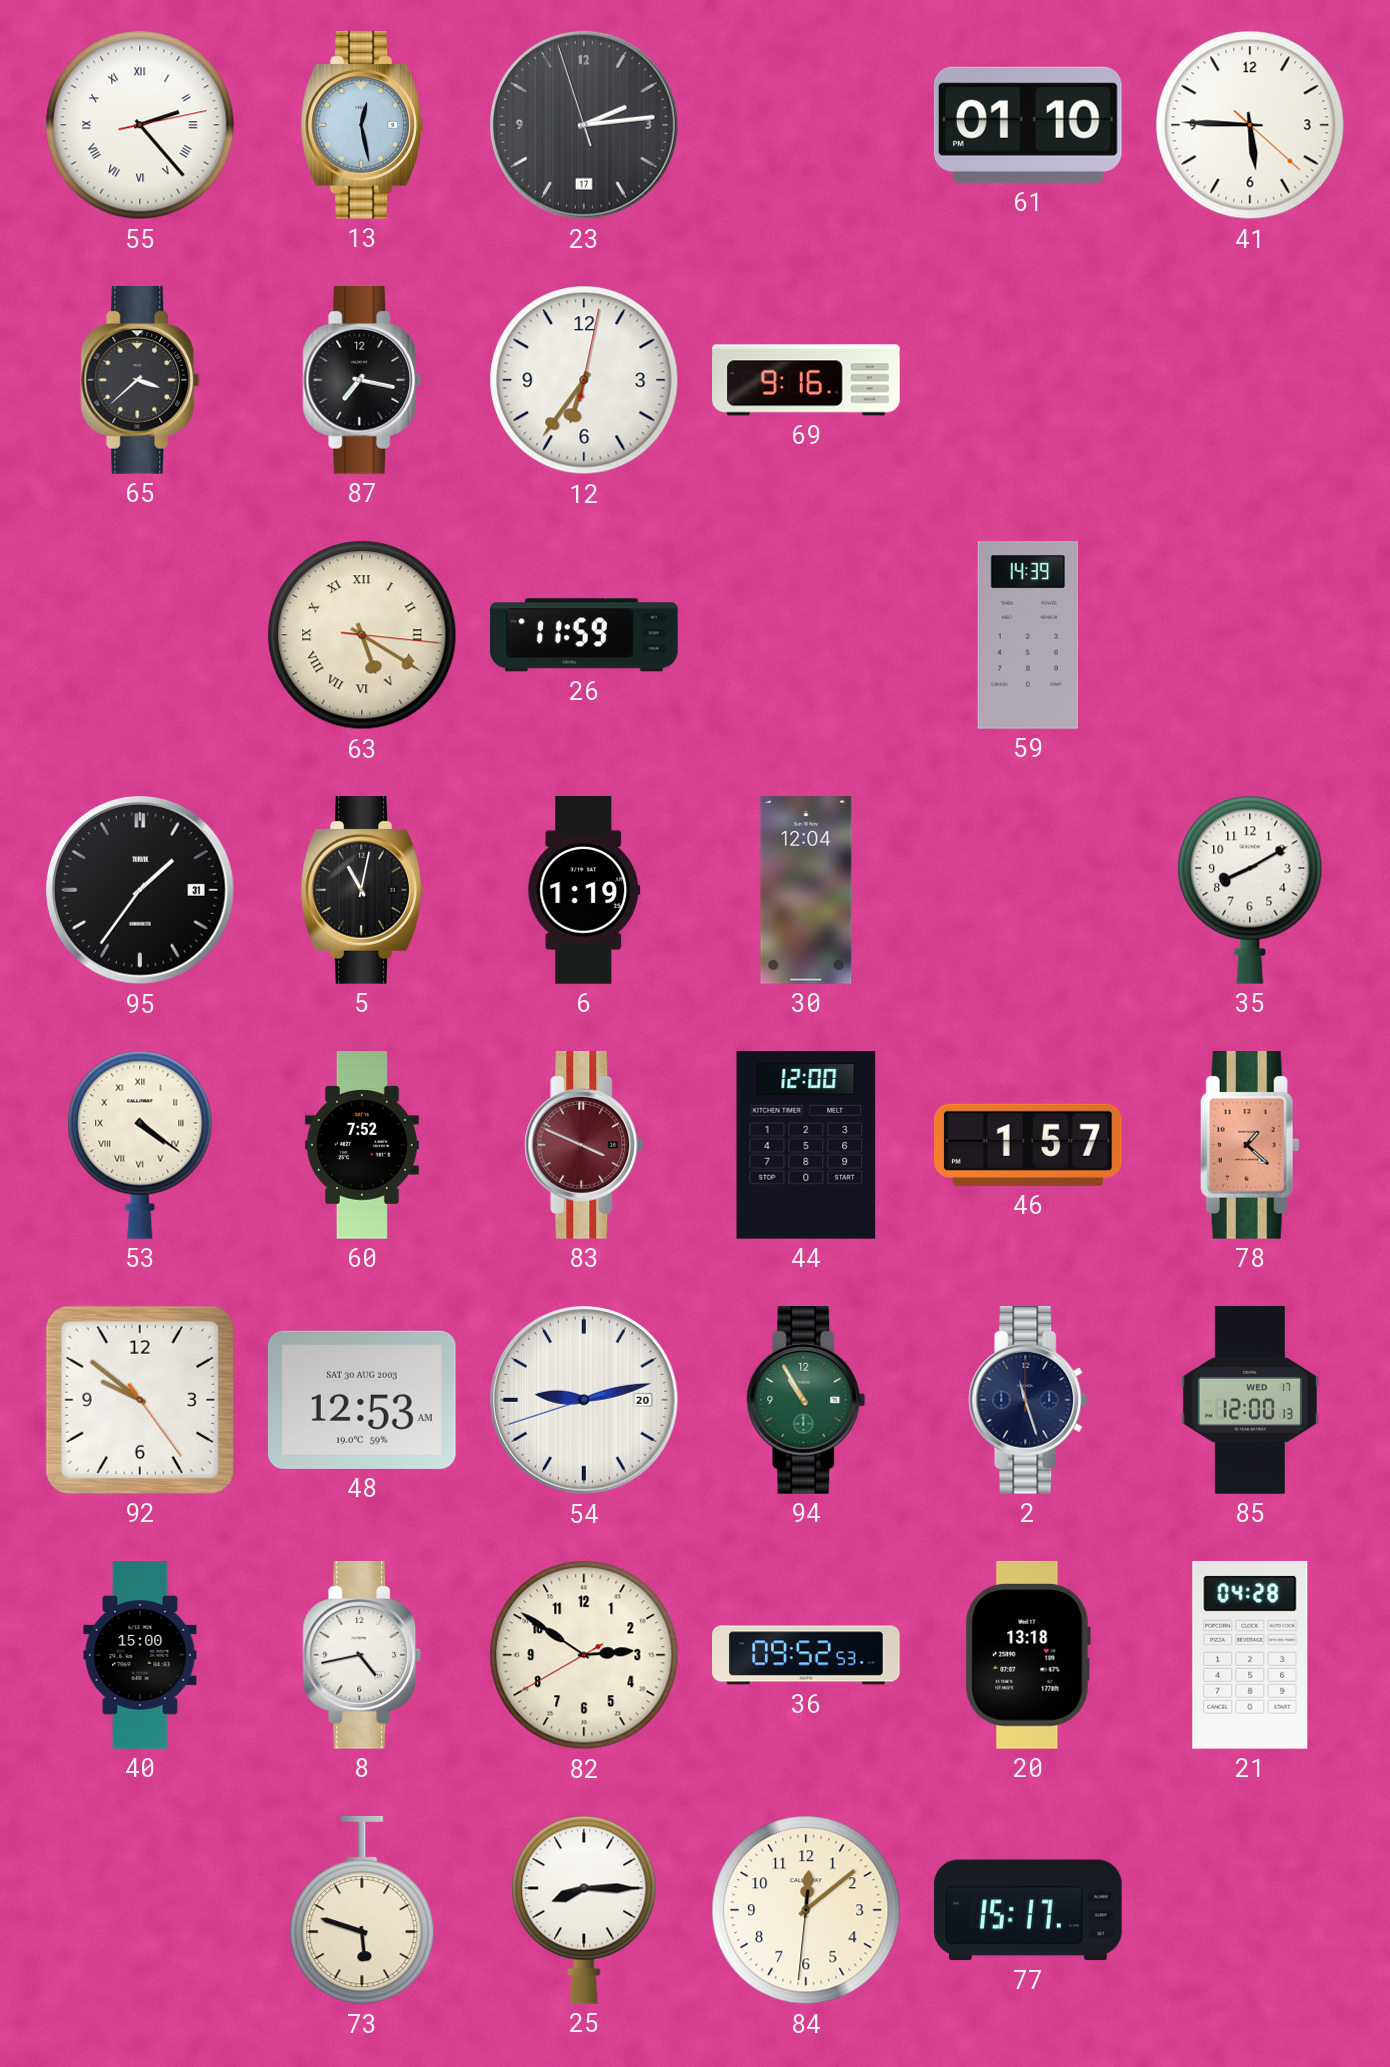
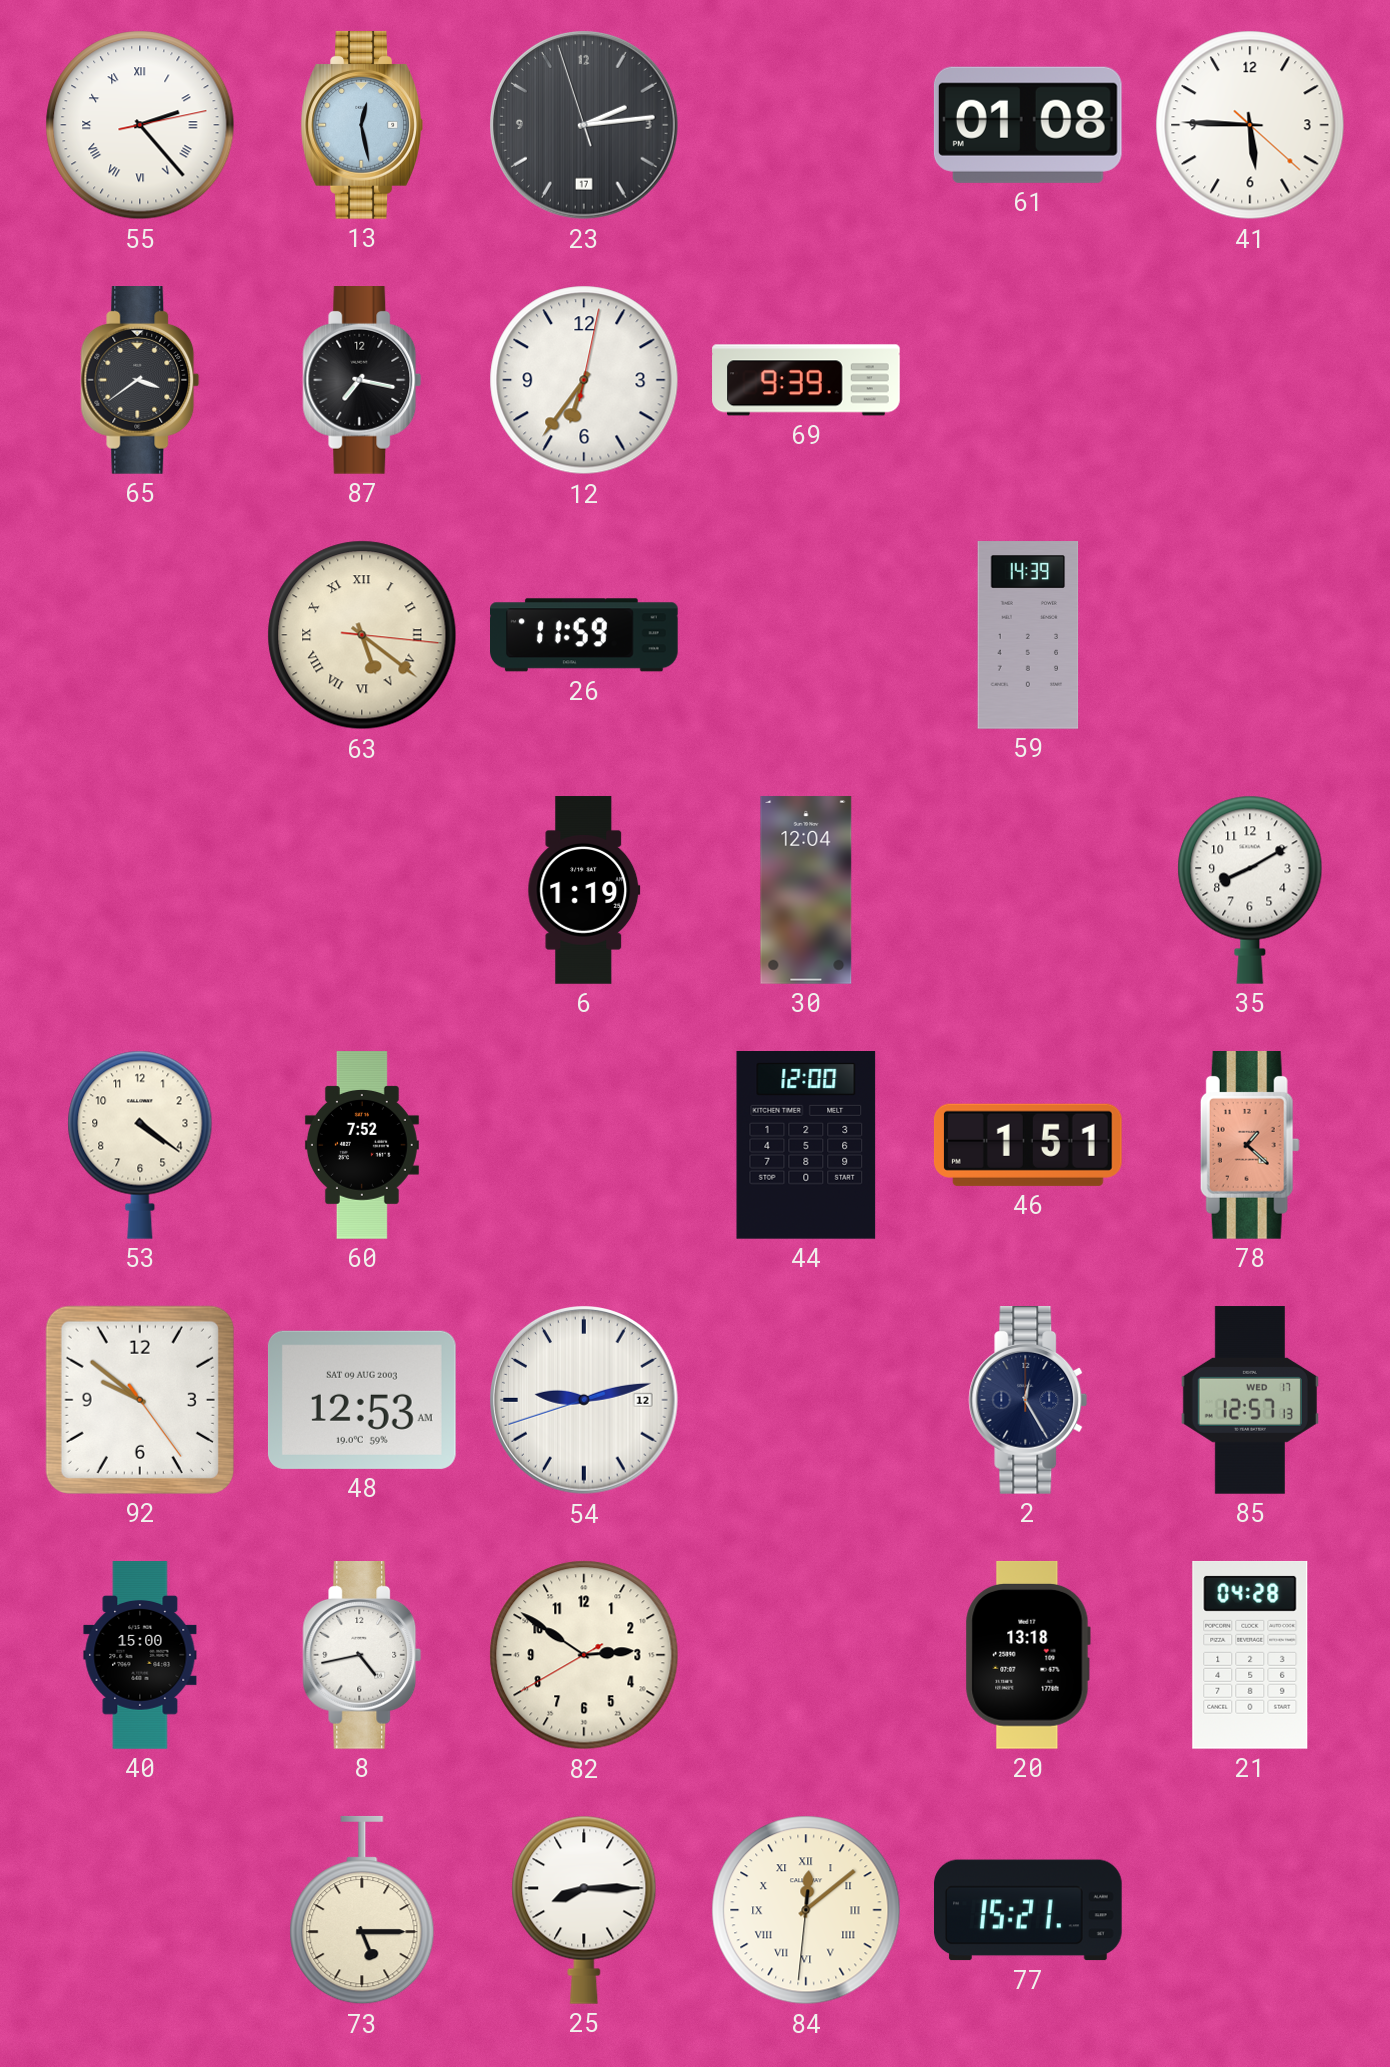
61: 01:10 -> 01:08
65: 3:38 -> 3:39
69: 9:16 -> 9:39
63: 5:20 -> 5:21
95: 1:36 -> none
5: 11:02 -> none
53 numerals: Roman -> Arabic
83: 3:49 -> none
46: 1:57 -> 1:51
48 date: SAT 30 AUG 2003 -> SAT 09 AUG 2003
54 date: 20 -> 12
94: 10:55 -> none
2: 11:27 -> 12:25
85: 12:00 -> 12:57
36: 09:52 -> none
73: 5:48 -> 5:15
84 numerals: Arabic -> Roman
77: 15:17 -> 15:21
